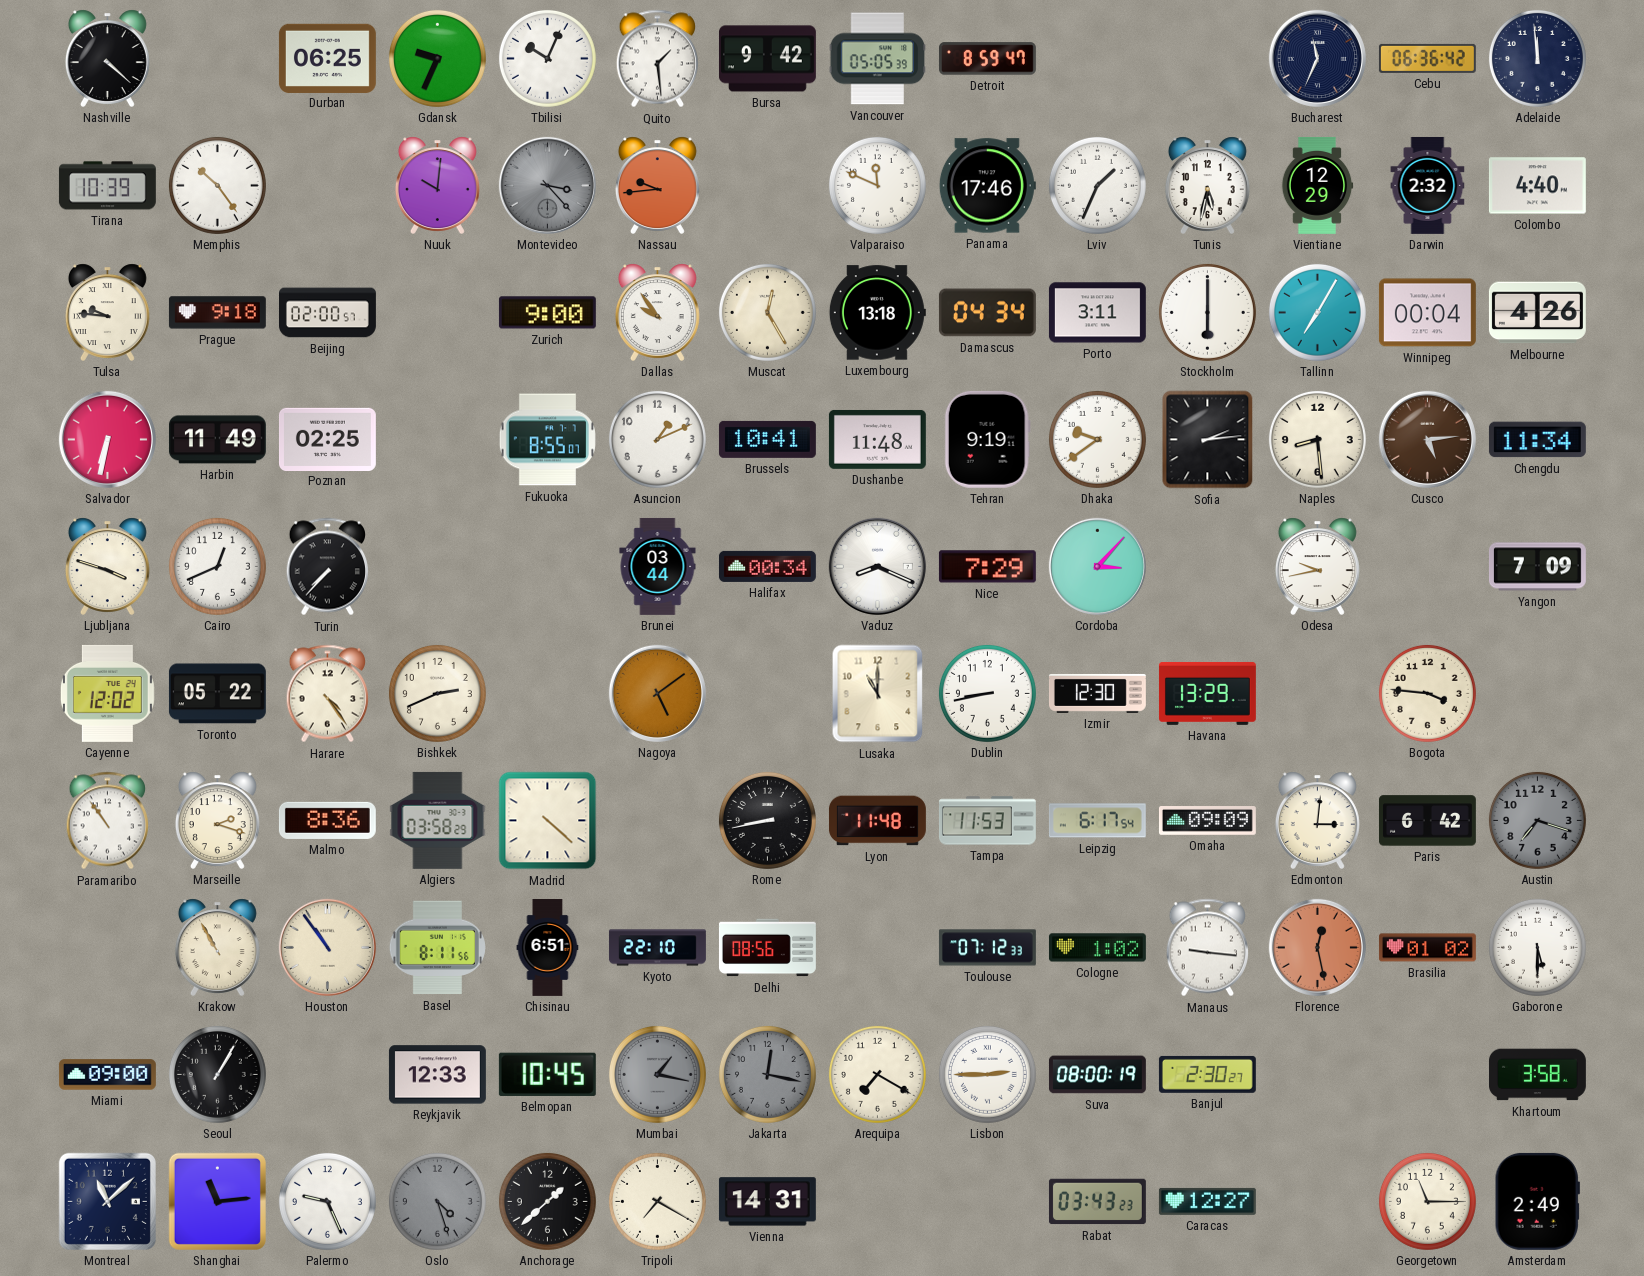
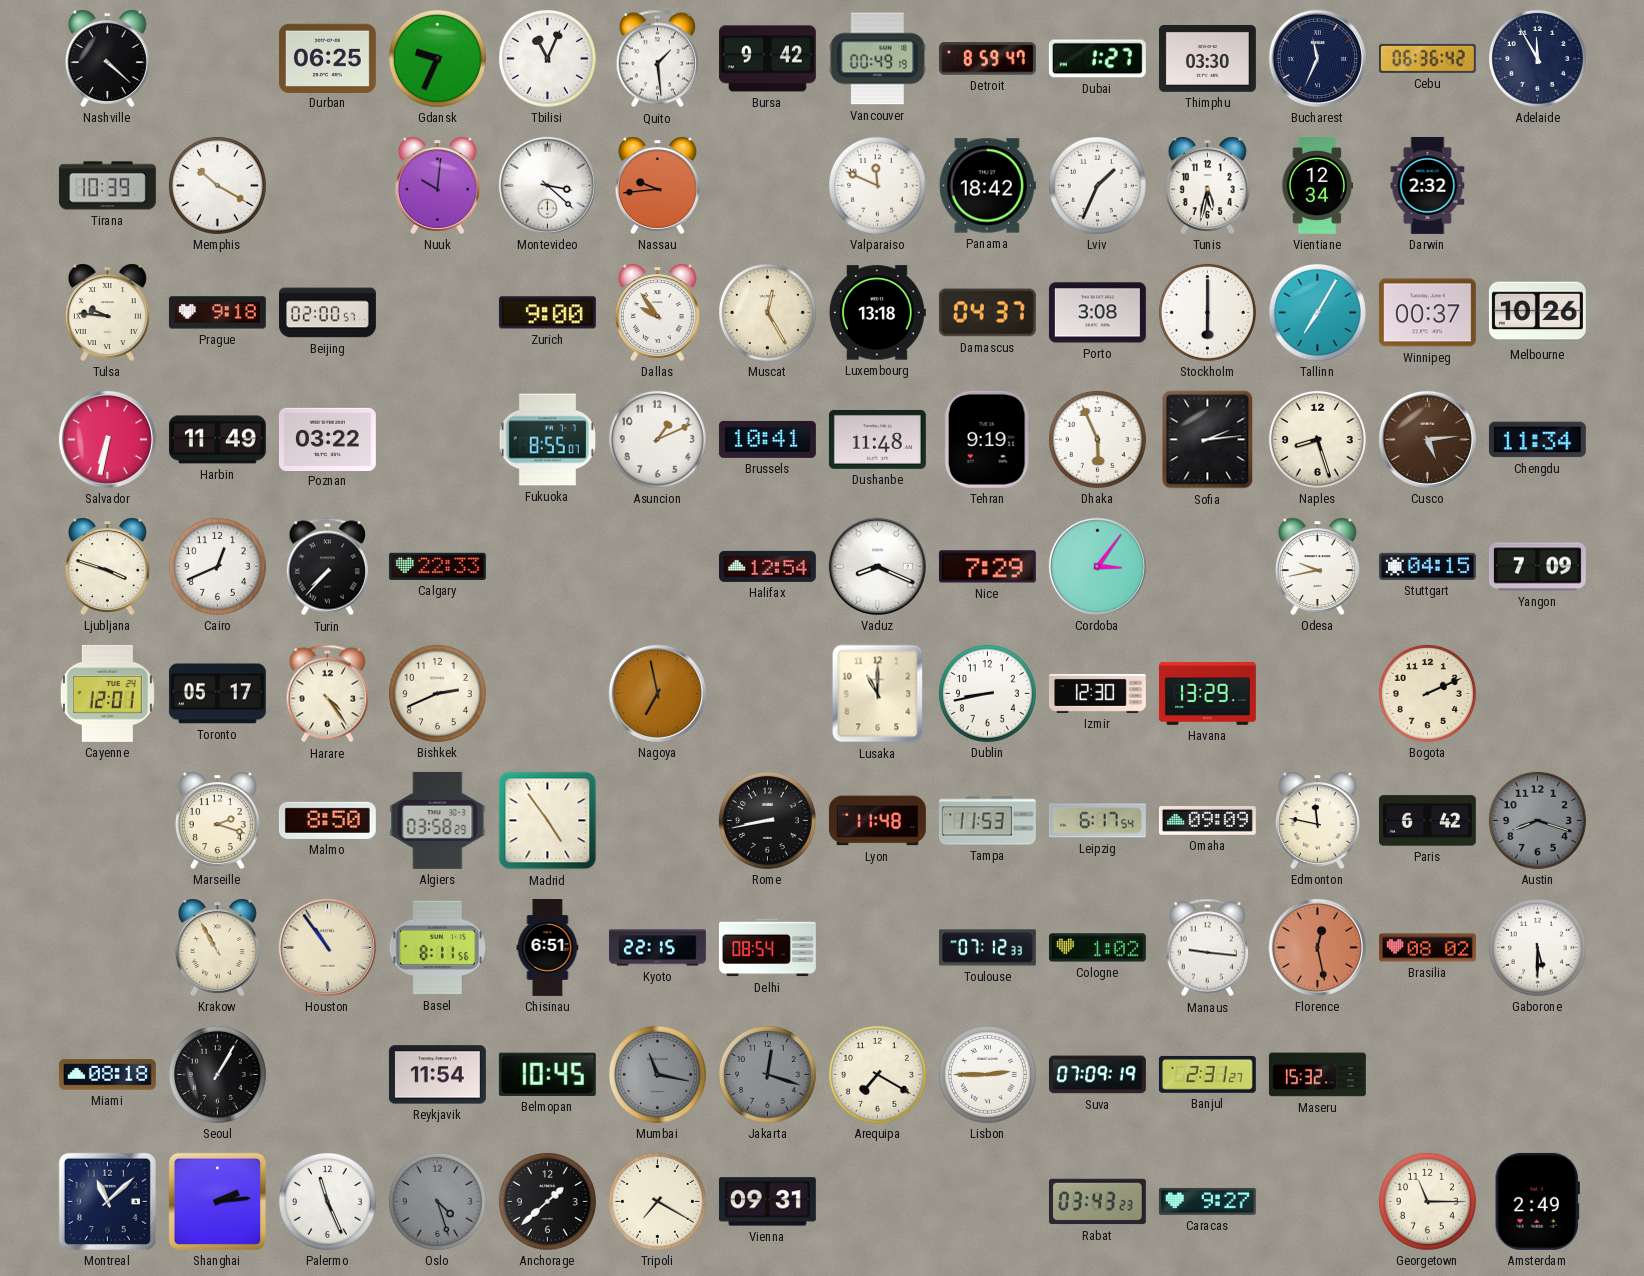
Tbilisi: 10:04 -> 11:04
Vancouver: 05:05 -> 00:49
Dubai: none -> 1:27
Thimphu: none -> 03:30
Adelaide: 11:59 -> 11:55
Memphis: 10:24 -> 10:20
Montevideo: 3:23 -> 3:22
Montevideo dial: grey -> white
Panama: 17:46 -> 18:42
Vientiane: 12:29 -> 12:34
Colombo: 4:40 -> none
Damascus: 04:34 -> 04:37
Porto: 3:11 -> 3:08
Winnipeg: 00:04 -> 00:37
Melbourne: 4:26 -> 10:26
Poznan: 02:25 -> 03:22
Dhaka: 9:39 -> 5:56
Naples: 8:29 -> 8:27
Calgary: none -> 22:33
Brunei: 03:44 -> none
Halifax: 00:34 -> 12:54
Cordoba: 3:07 -> 3:06
Stuttgart: none -> 04:15
Cayenne: 12:02 -> 12:01
Toronto: 05:22 -> 05:17
Nagoya: 5:09 -> 6:58
Bogota: 3:46 -> 2:11
Paramaribo: 10:54 -> none
Malmo: 8:36 -> 8:50
Madrid: 4:22 -> 4:54
Edmonton: 3:01 -> 11:47
Austin: 7:18 -> 8:18
Kyoto: 22:10 -> 22:15
Delhi: 08:56 -> 08:54
Brasilia: 01:02 -> 08:02
Miami: 09:00 -> 08:18
Reykjavik: 12:33 -> 11:54
Mumbai: 1:17 -> 11:17
Jakarta: 12:17 -> 12:18
Suva: 08:00 -> 07:09
Banjul: 2:30 -> 2:31
Maseru: none -> 15:32
Khartoum: 3:58 -> none
Shanghai: 11:14 -> 2:14
Palermo: 9:26 -> 11:26
Vienna: 14:31 -> 09:31
Caracas: 12:27 -> 9:27
